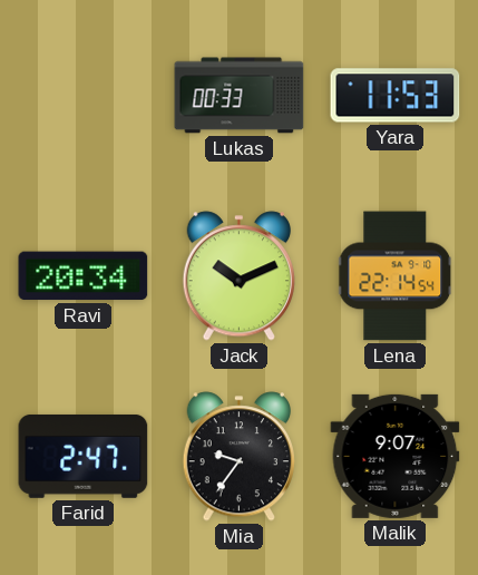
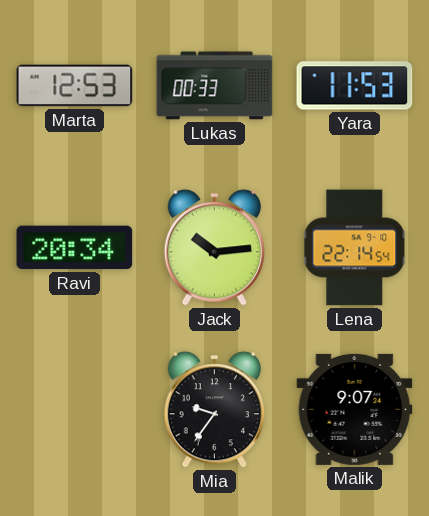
Marta: none -> 12:53
Jack: 10:11 -> 10:14
Farid: 2:47 -> none
